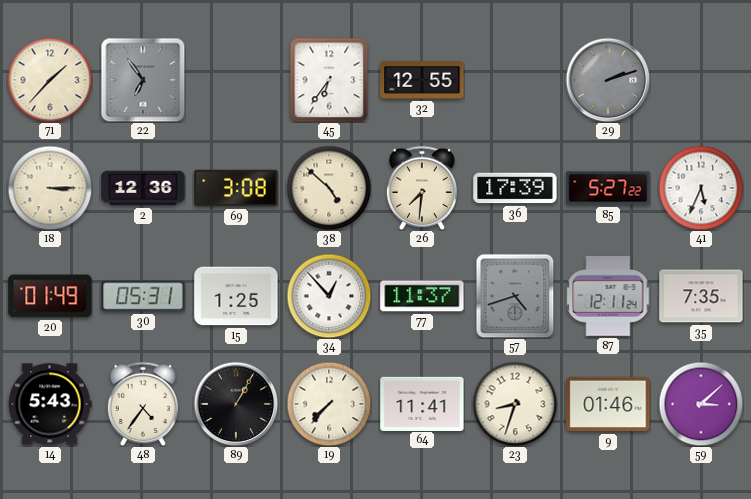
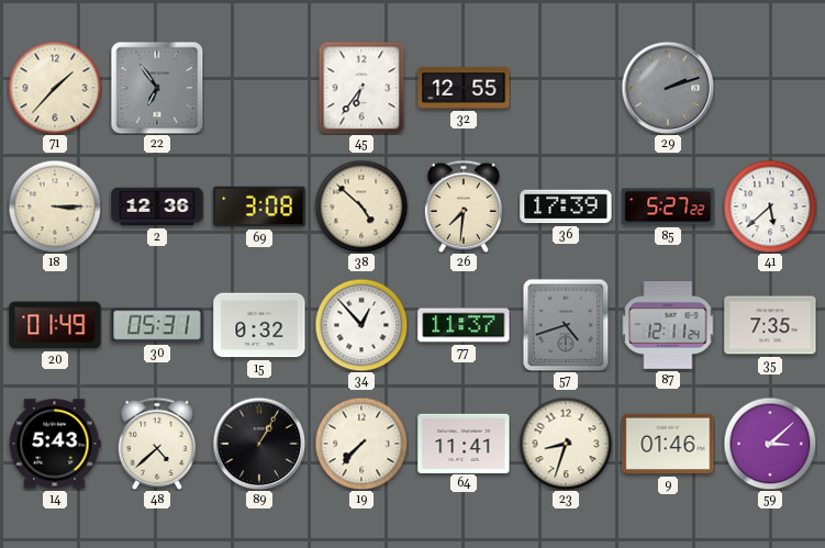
41: 5:34 -> 5:38
15: 1:25 -> 0:32
48: 4:36 -> 4:38
